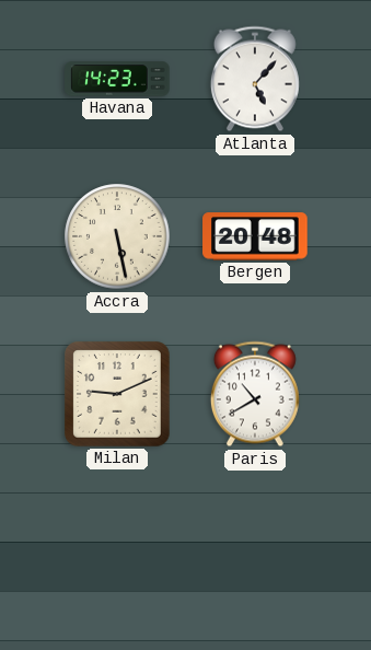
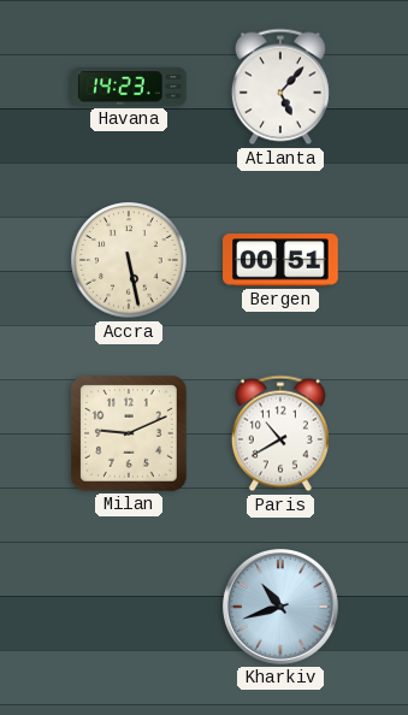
Bergen: 20:48 -> 00:51
Kharkiv: none -> 10:42
